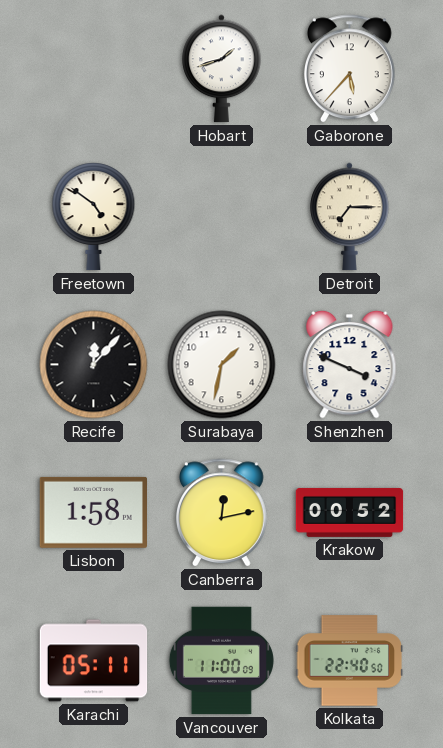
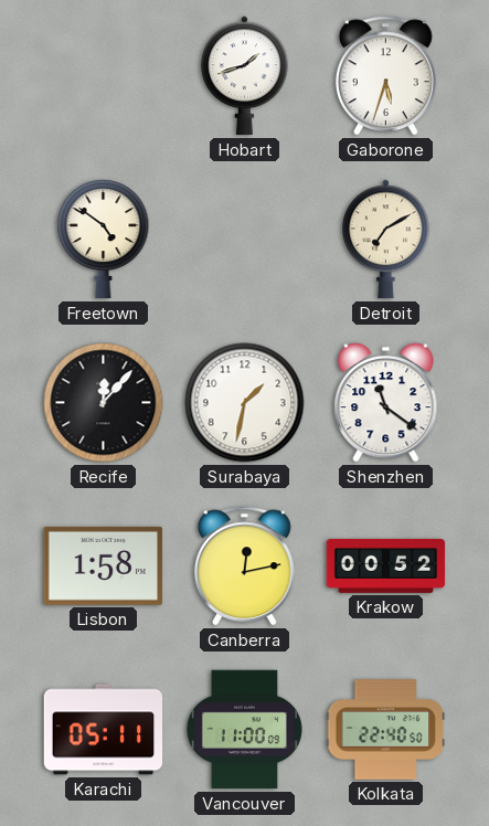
Gaborone: 5:37 -> 5:33
Detroit: 7:15 -> 7:10
Shenzhen: 3:49 -> 11:21
